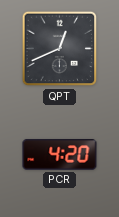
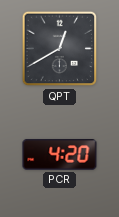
QPT: 12:41 -> 12:40
